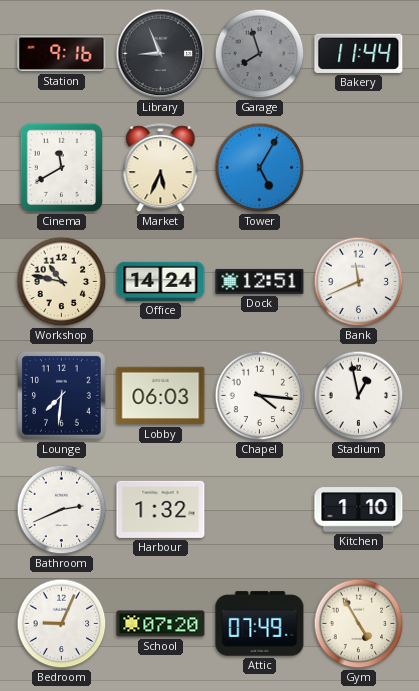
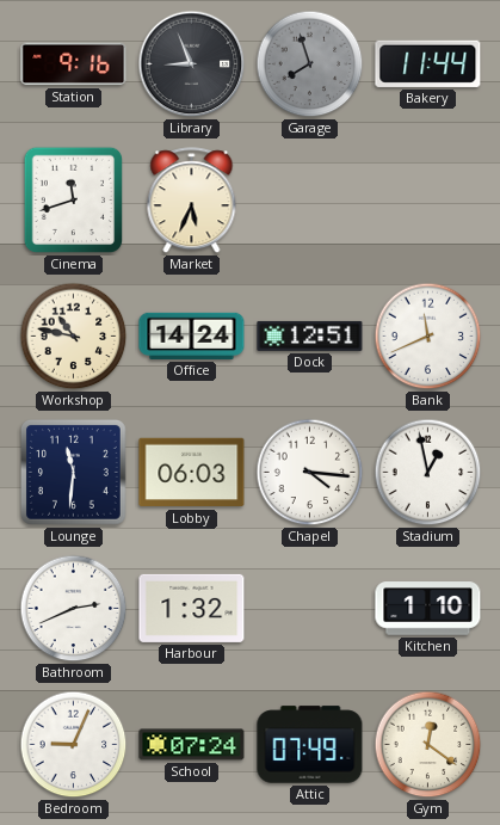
Cinema: 11:40 -> 11:42
Tower: 5:05 -> none
Lounge: 7:31 -> 11:31
School: 07:20 -> 07:24
Gym: 4:55 -> 12:21
